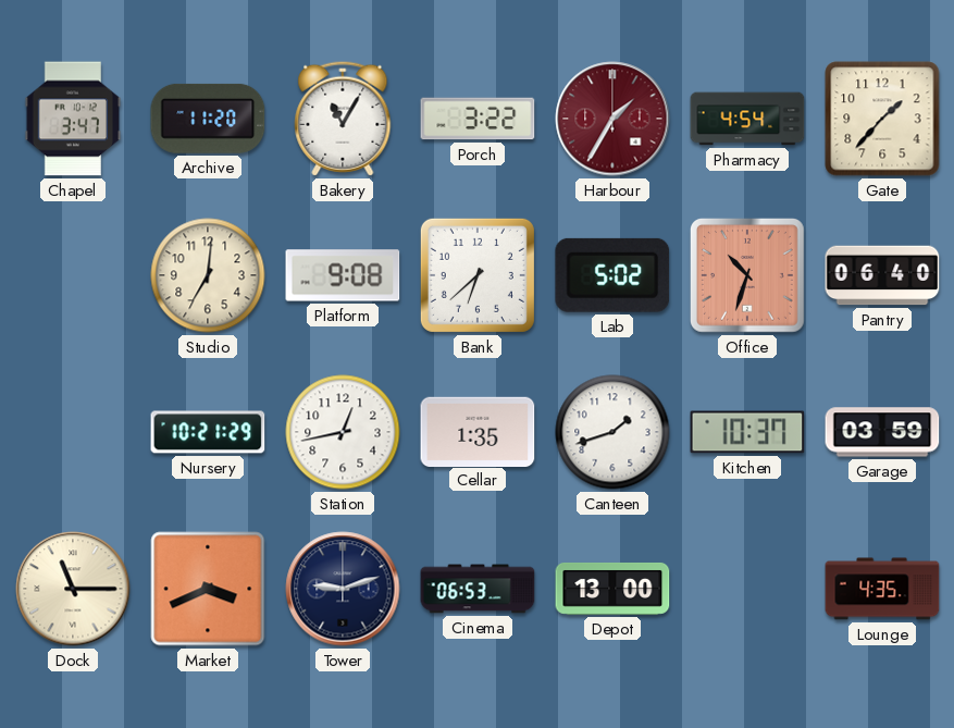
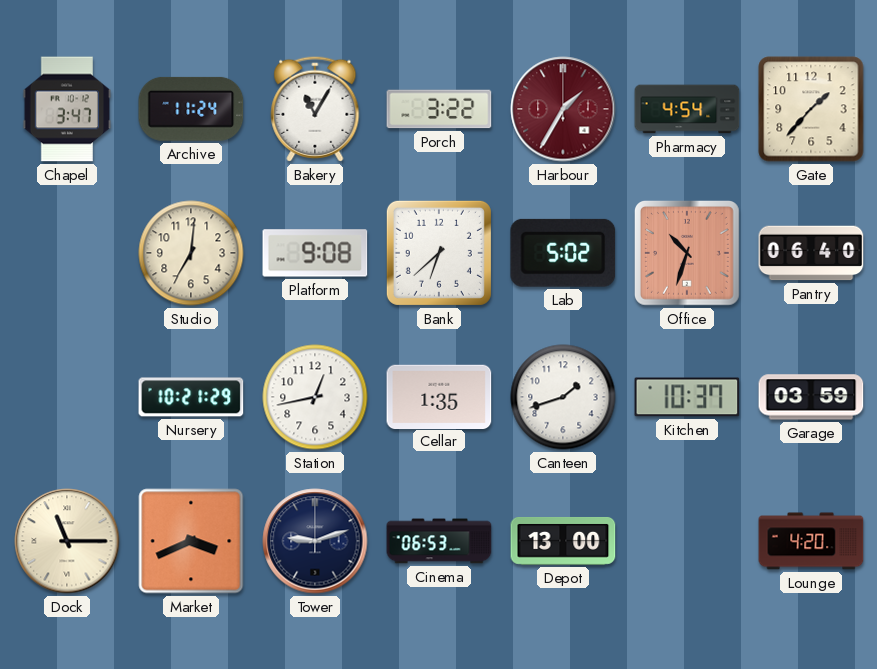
Archive: 11:20 -> 11:24
Lounge: 4:35 -> 4:20
